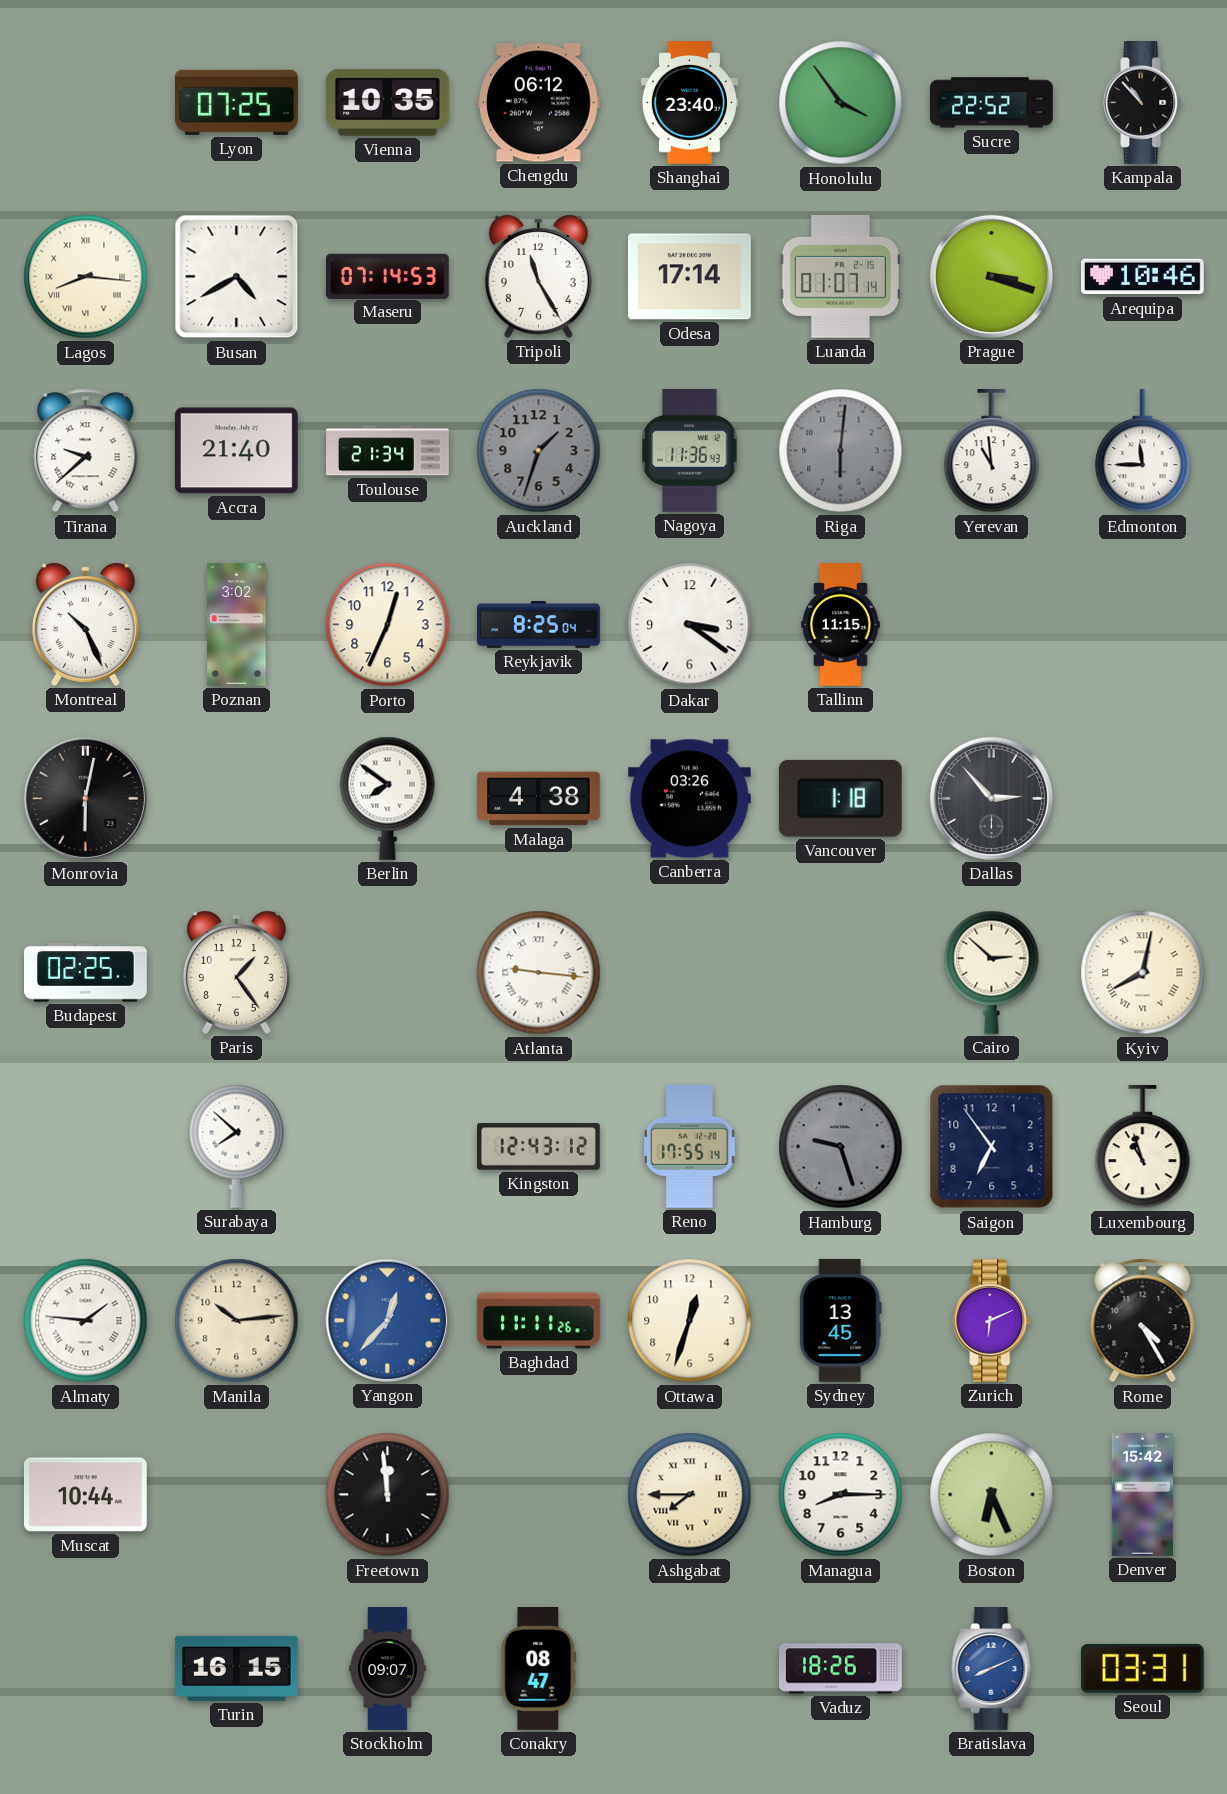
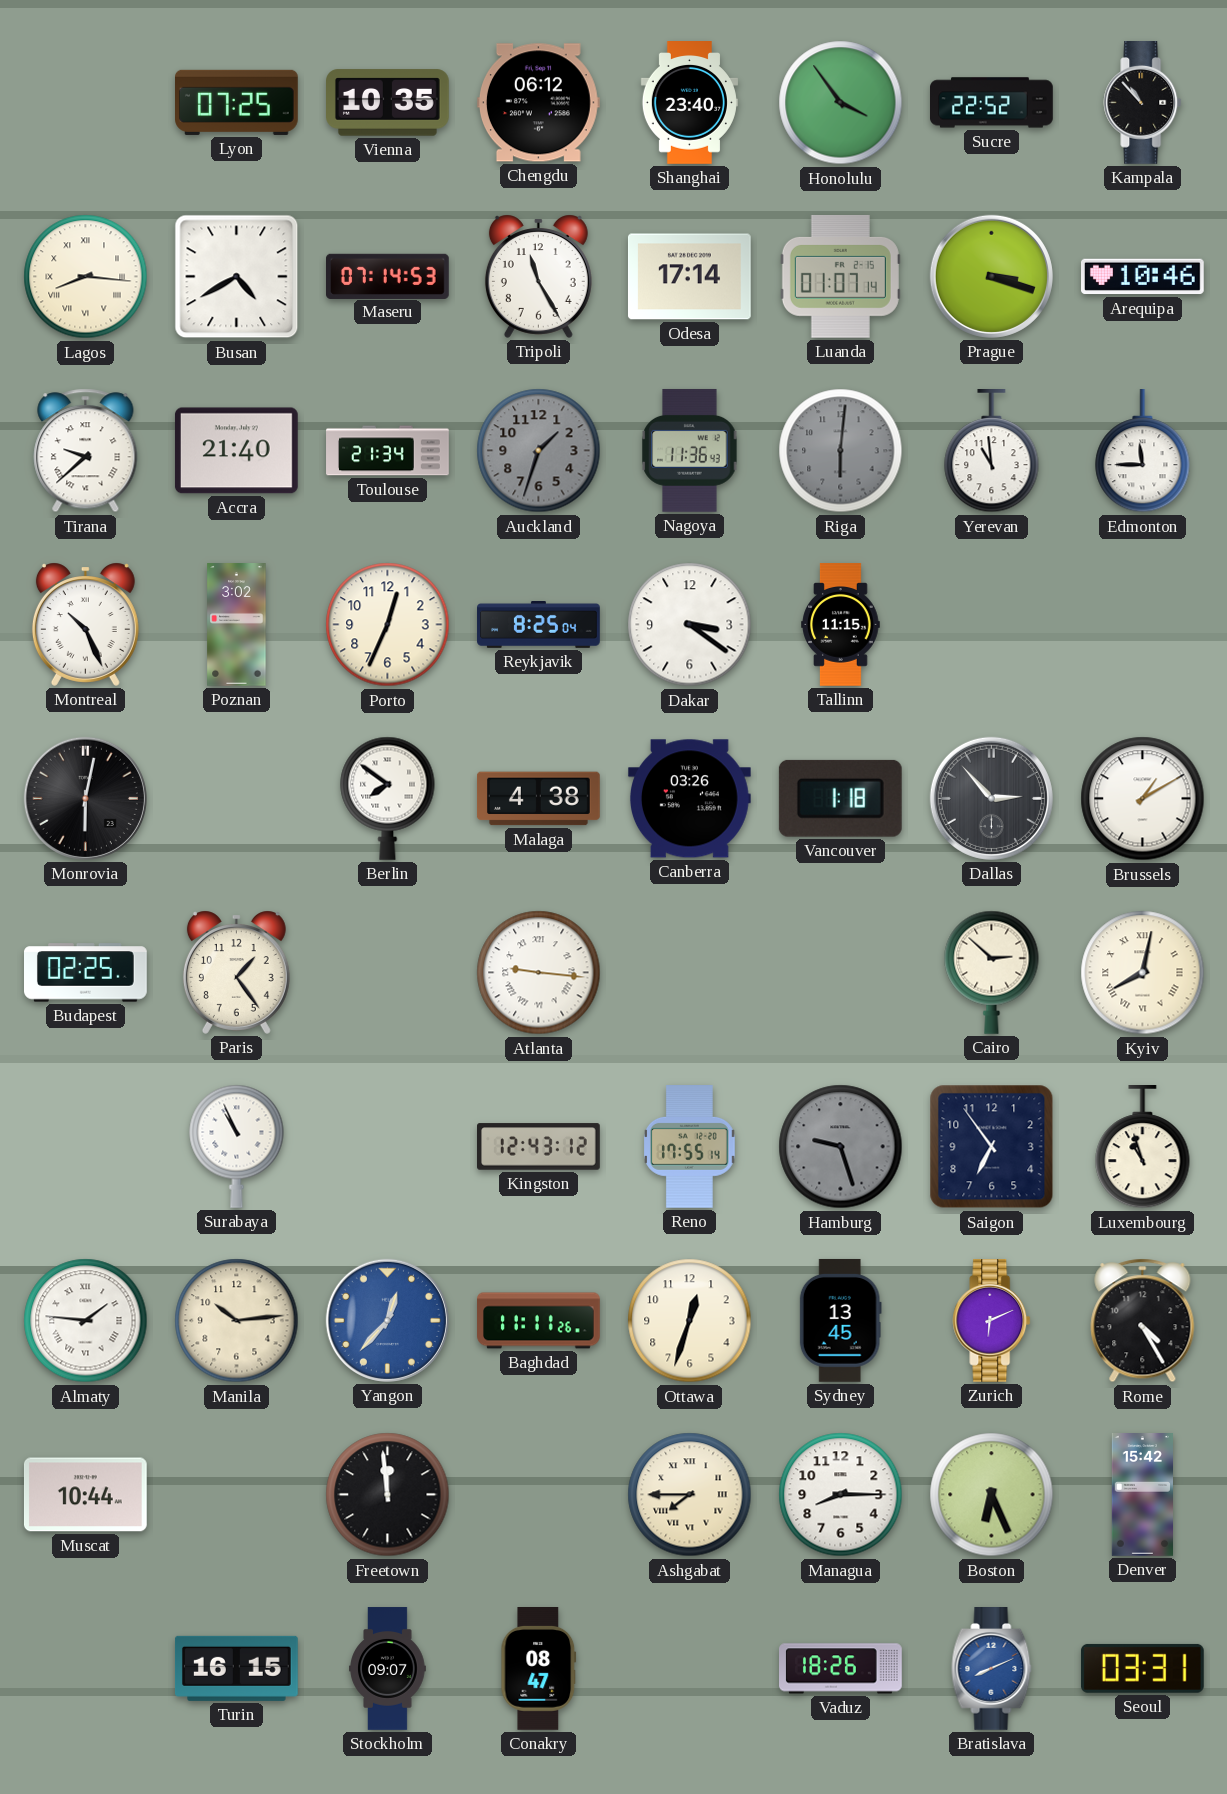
Brussels: none -> 1:10
Surabaya: 7:52 -> 10:56
